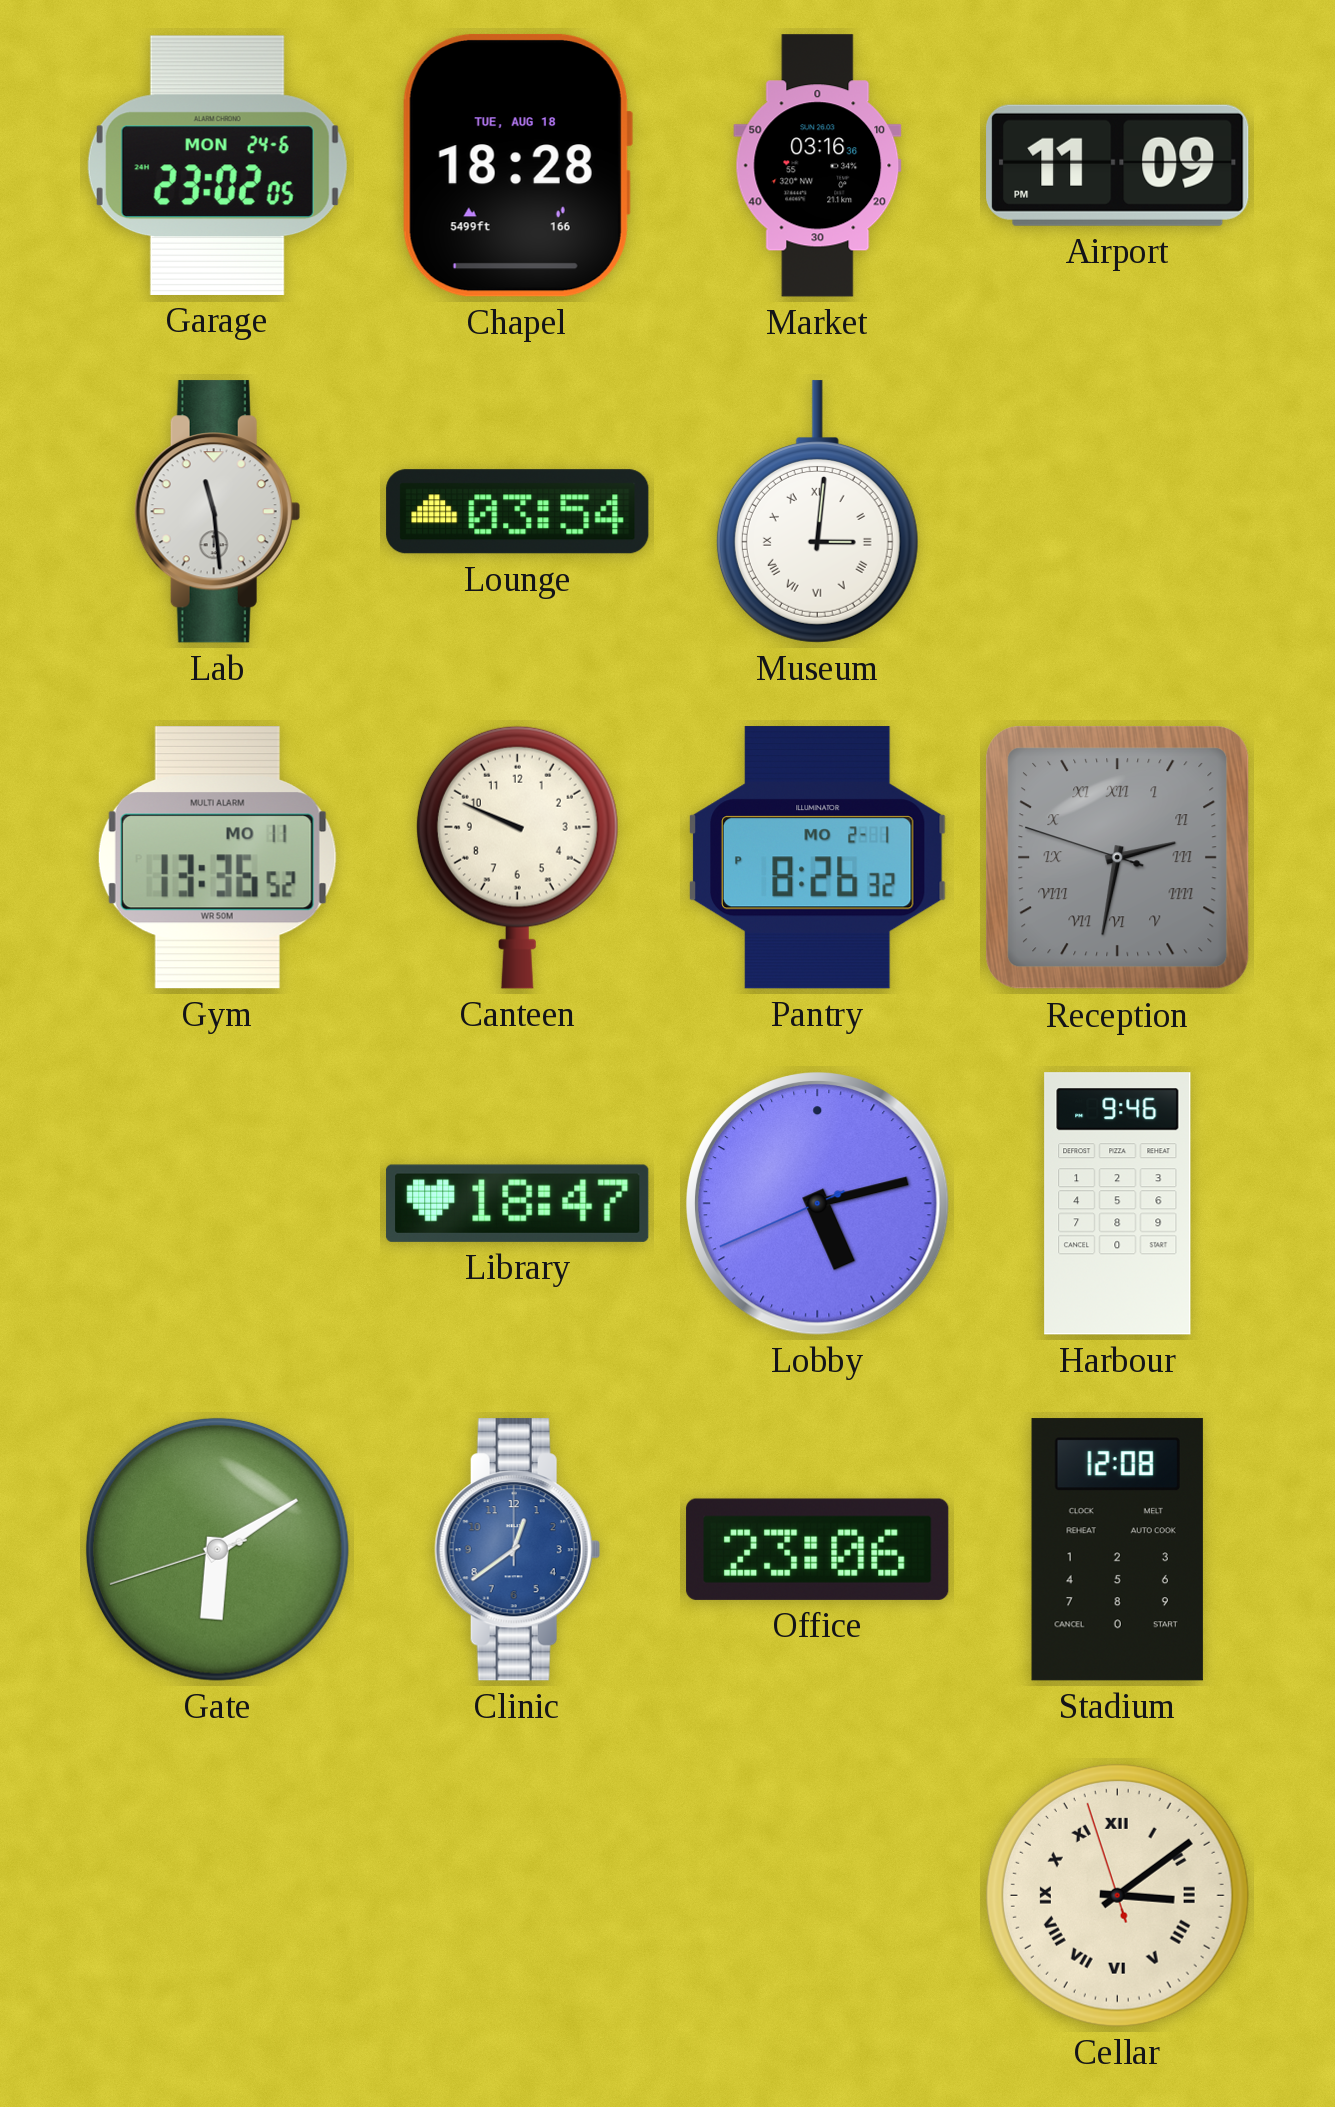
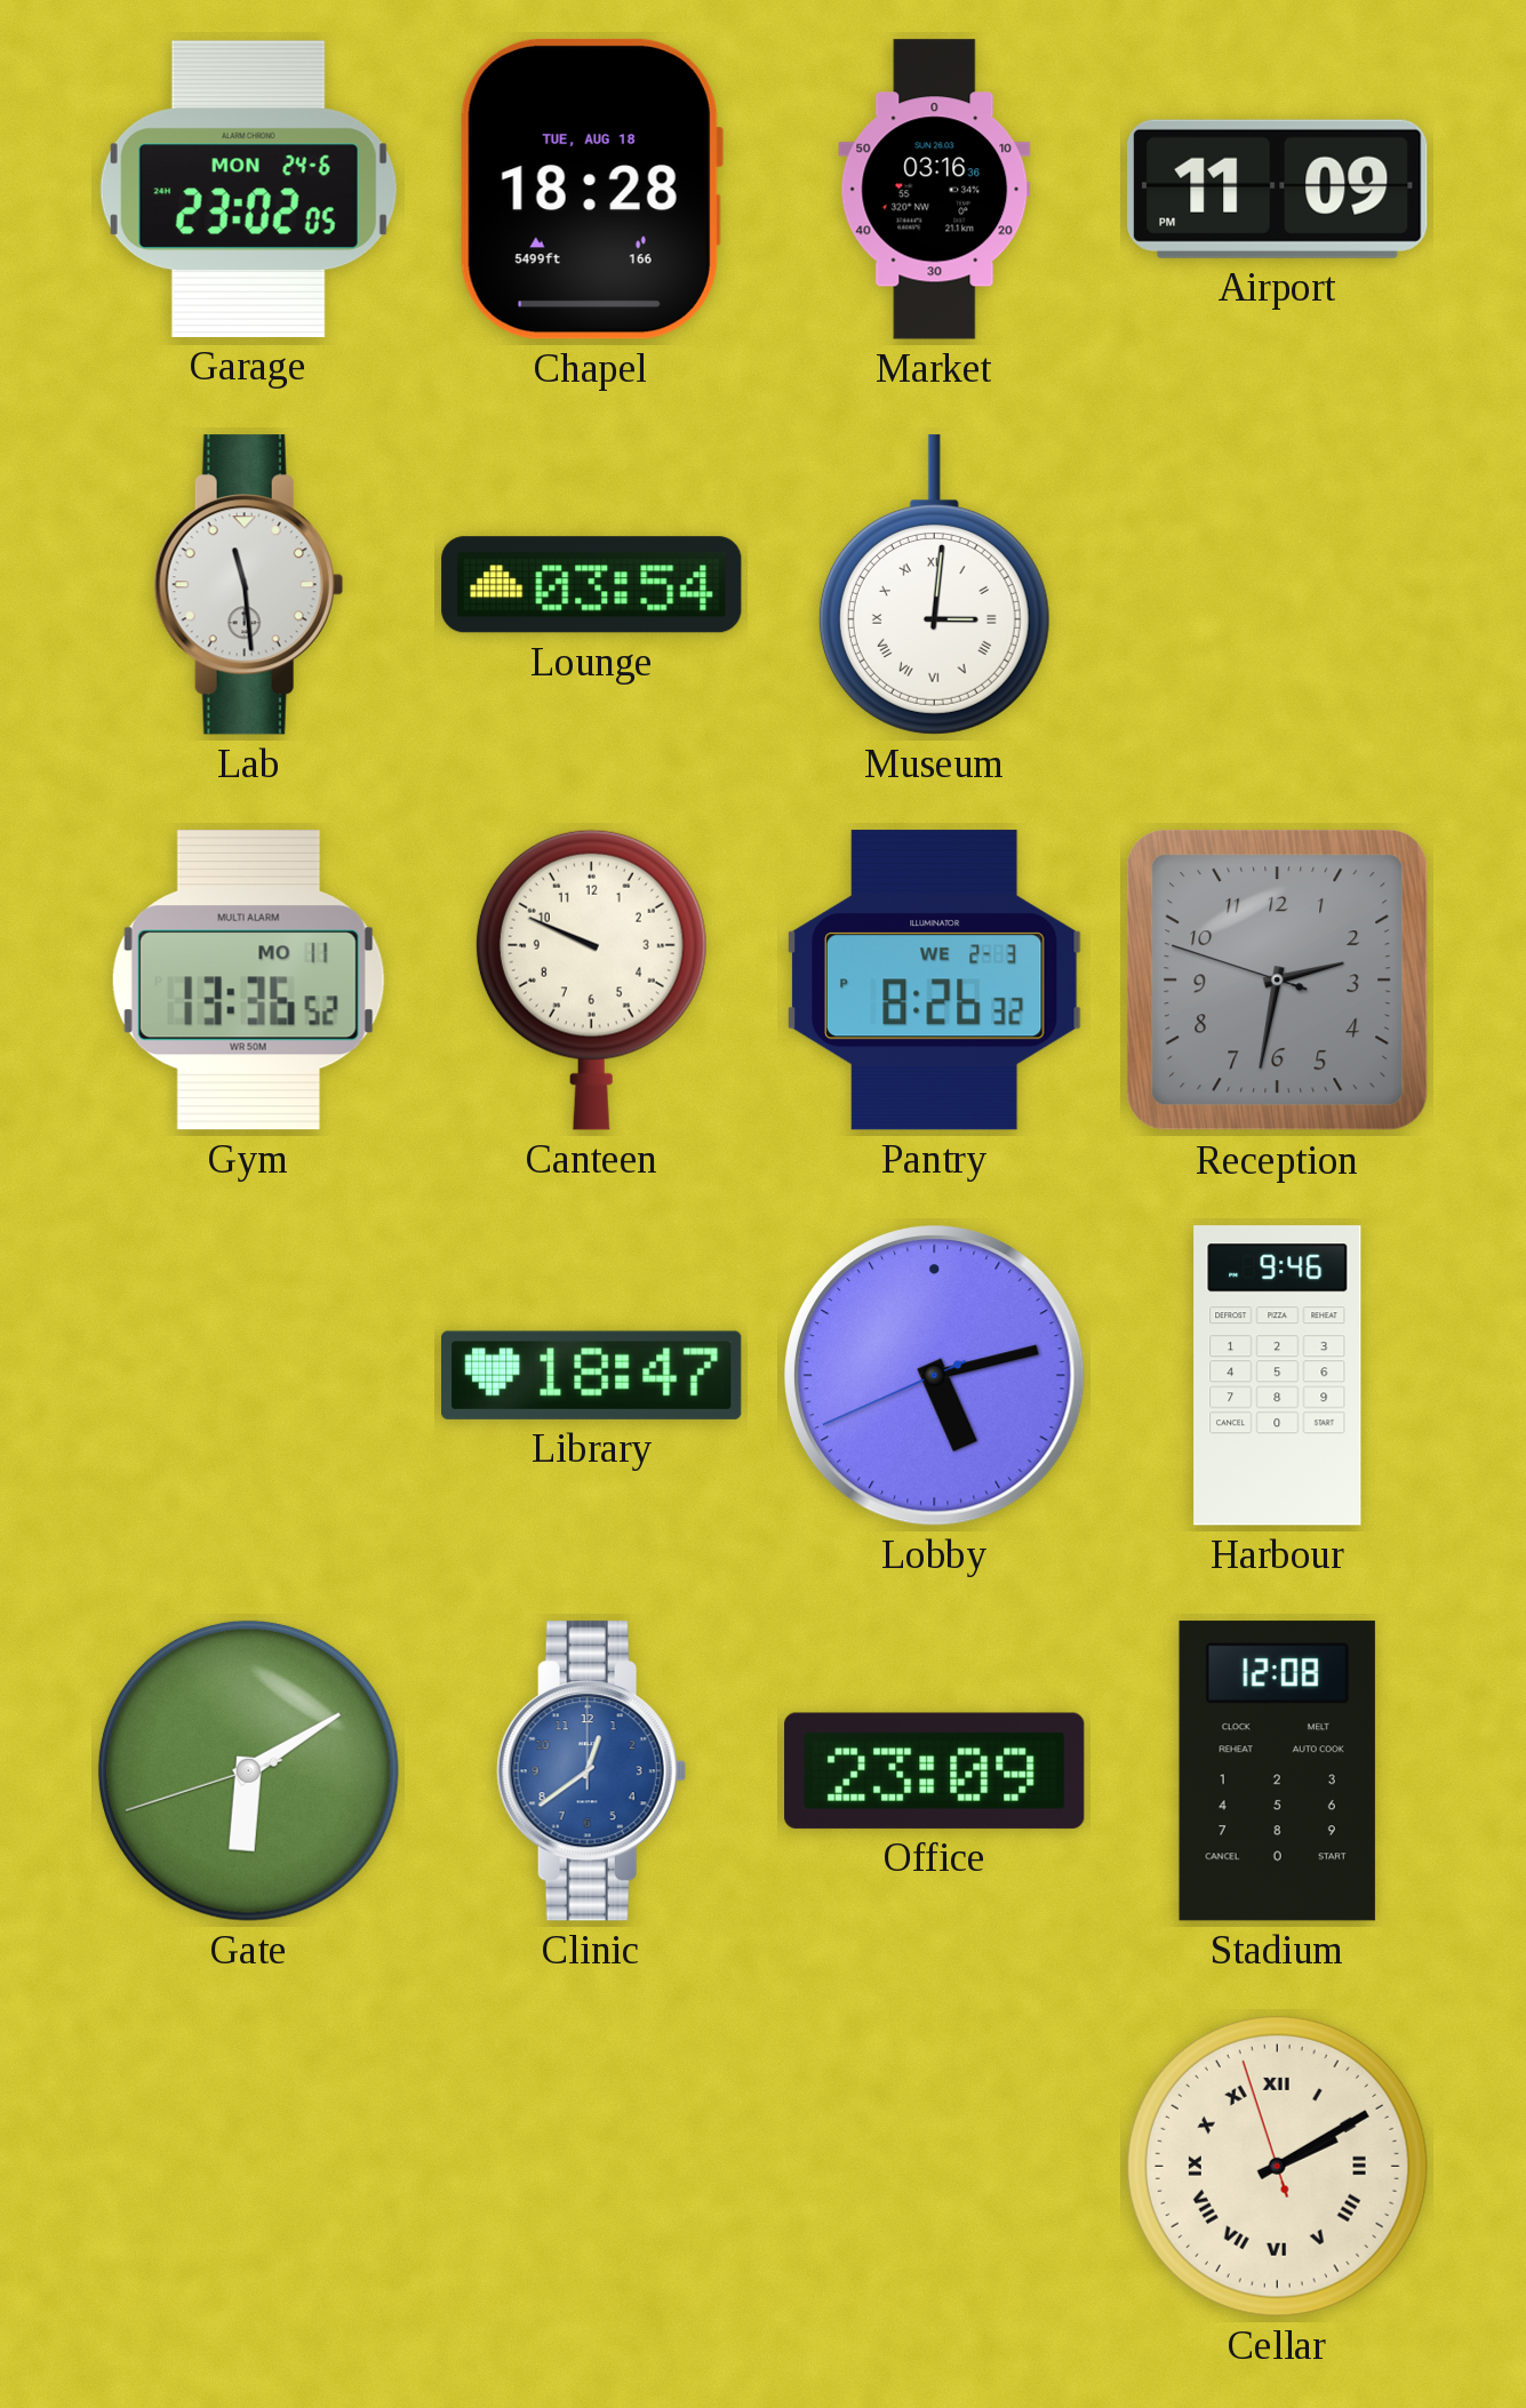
Pantry date: MO 2-1 -> WE 2-3
Reception numerals: Roman -> Arabic
Office: 23:06 -> 23:09
Cellar: 3:08 -> 2:09
